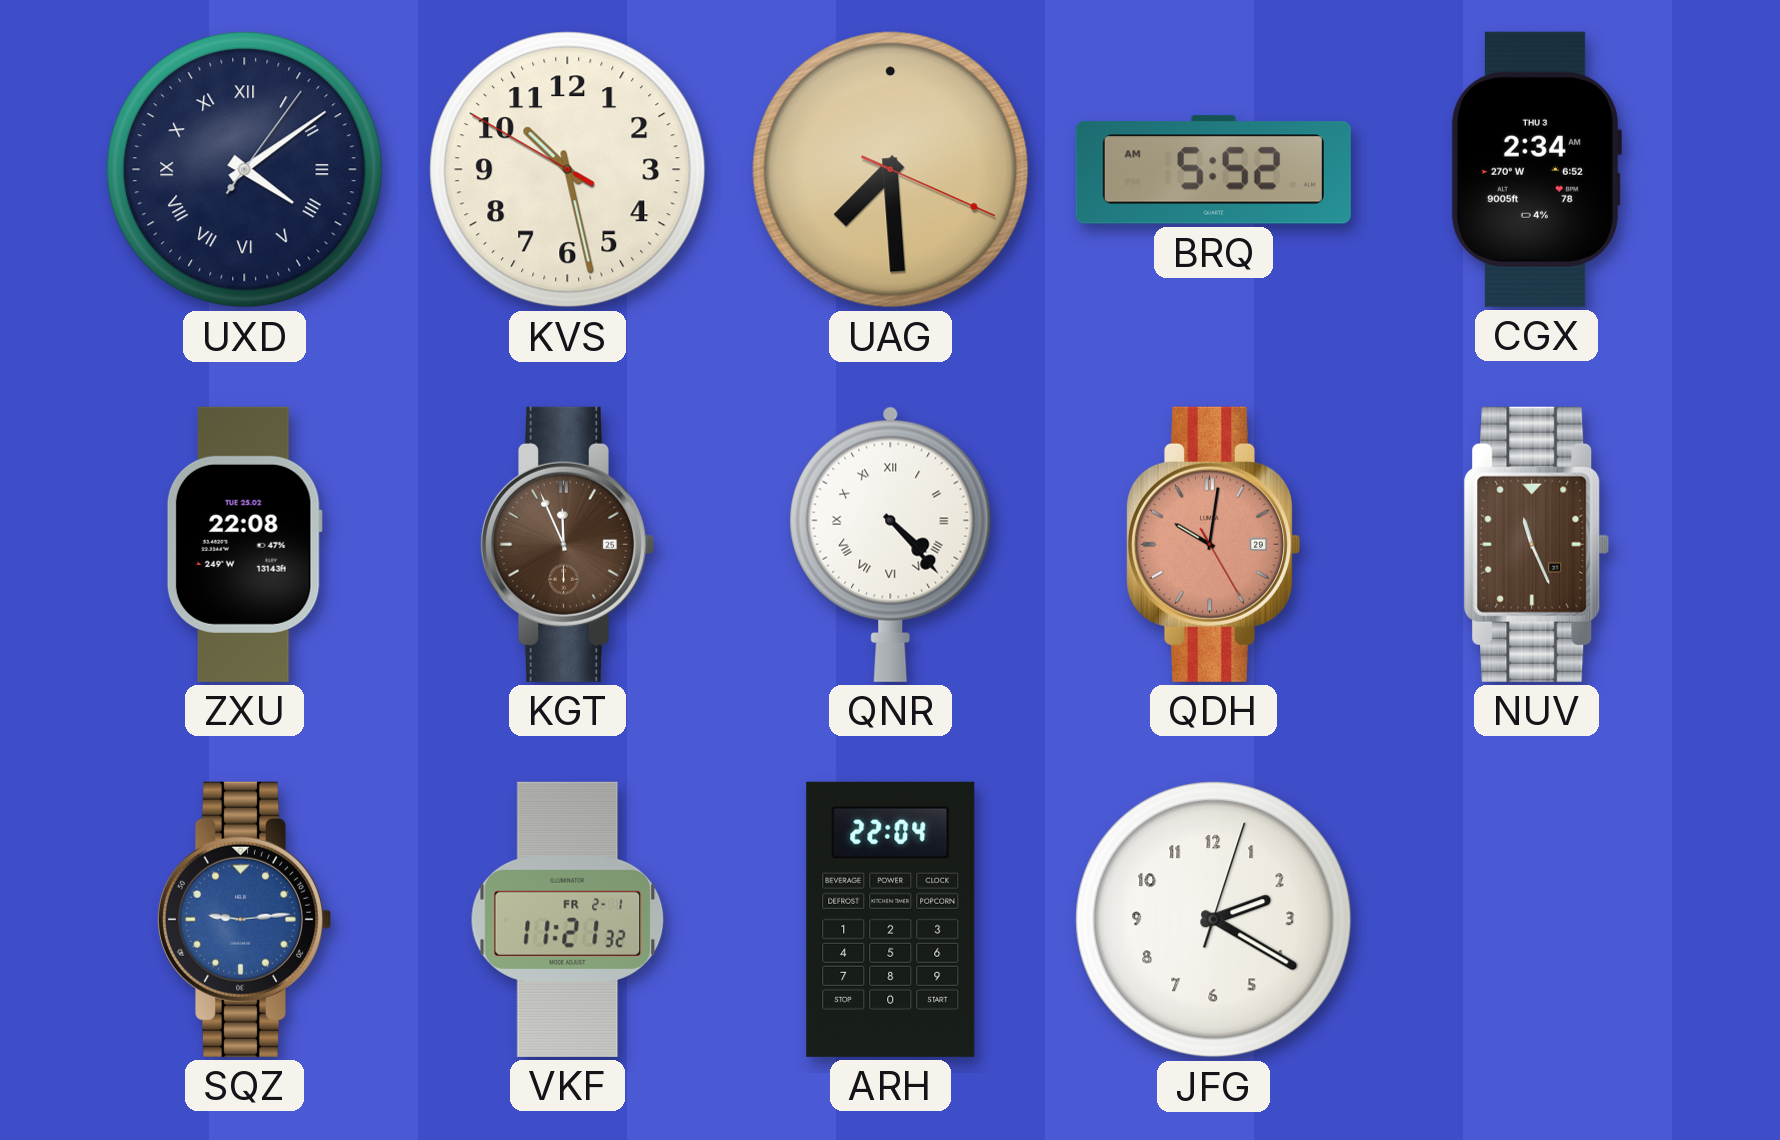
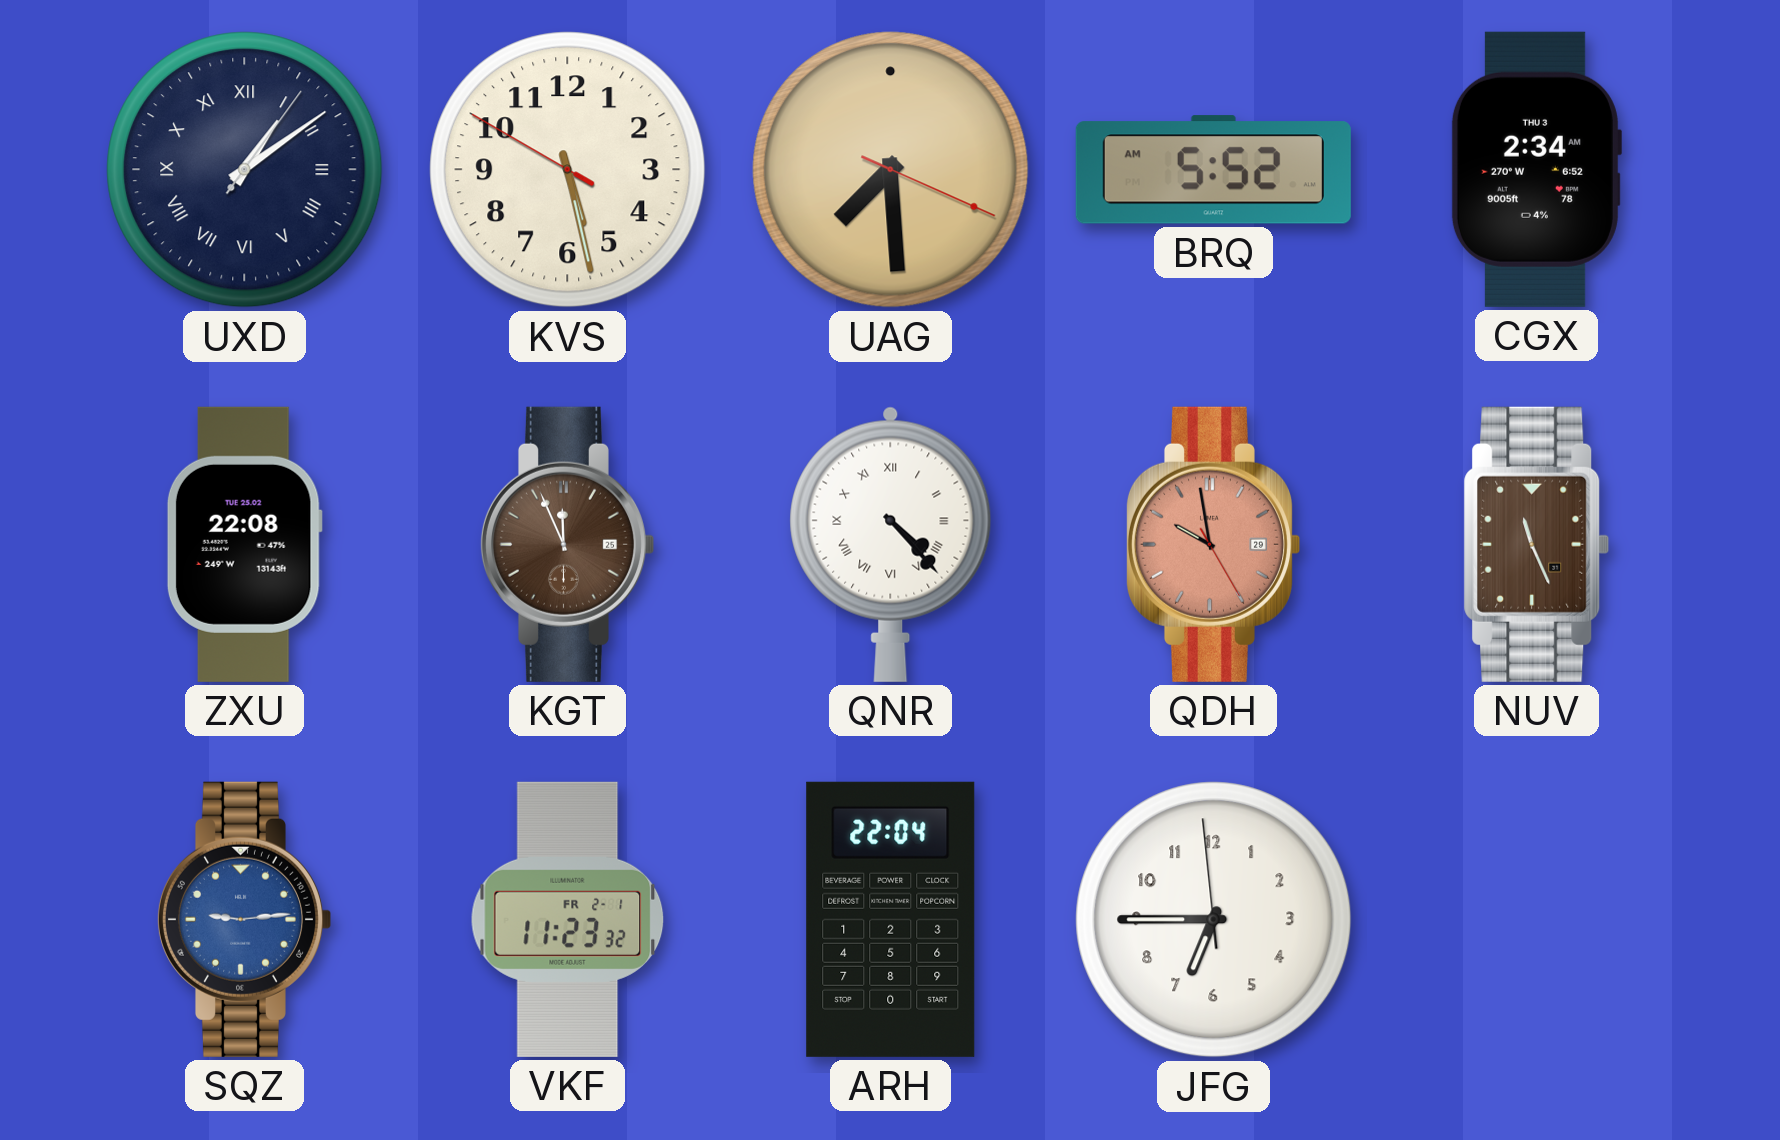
UXD: 4:09 -> 1:09
KVS: 10:27 -> 5:27
QDH: 10:01 -> 9:58
VKF: 11:21 -> 11:23
JFG: 2:20 -> 6:44
